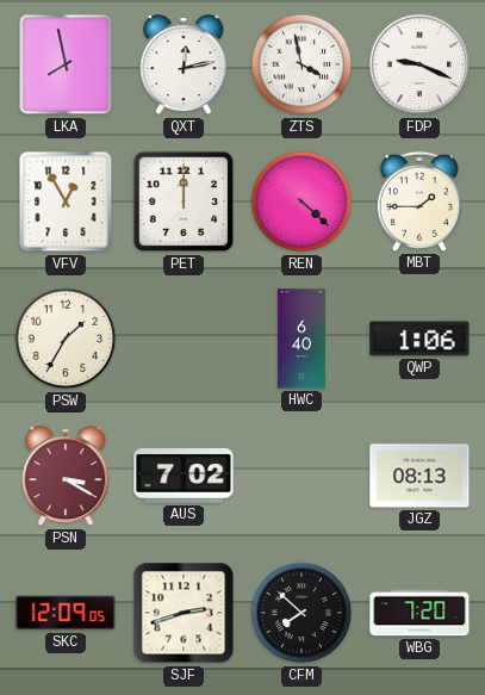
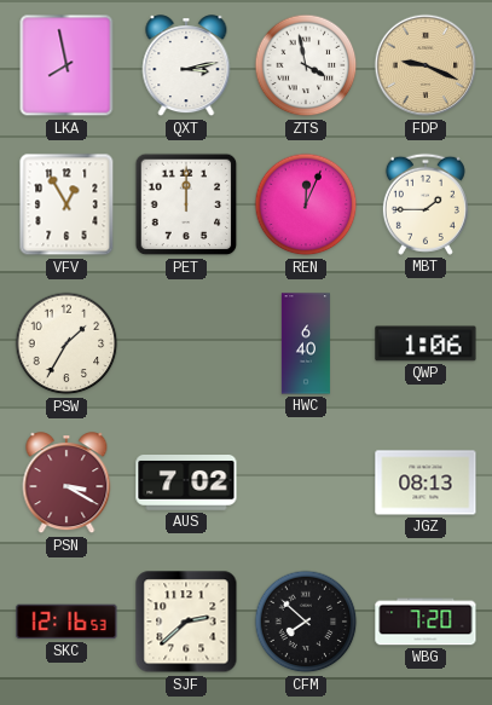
QXT: 12:13 -> 3:13
FDP dial: white -> champagne
REN: 4:22 -> 12:04
SKC: 12:09 -> 12:16
SJF: 2:42 -> 2:38
